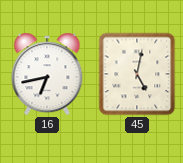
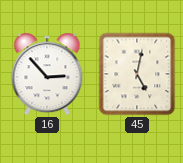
16: 6:43 -> 2:53
